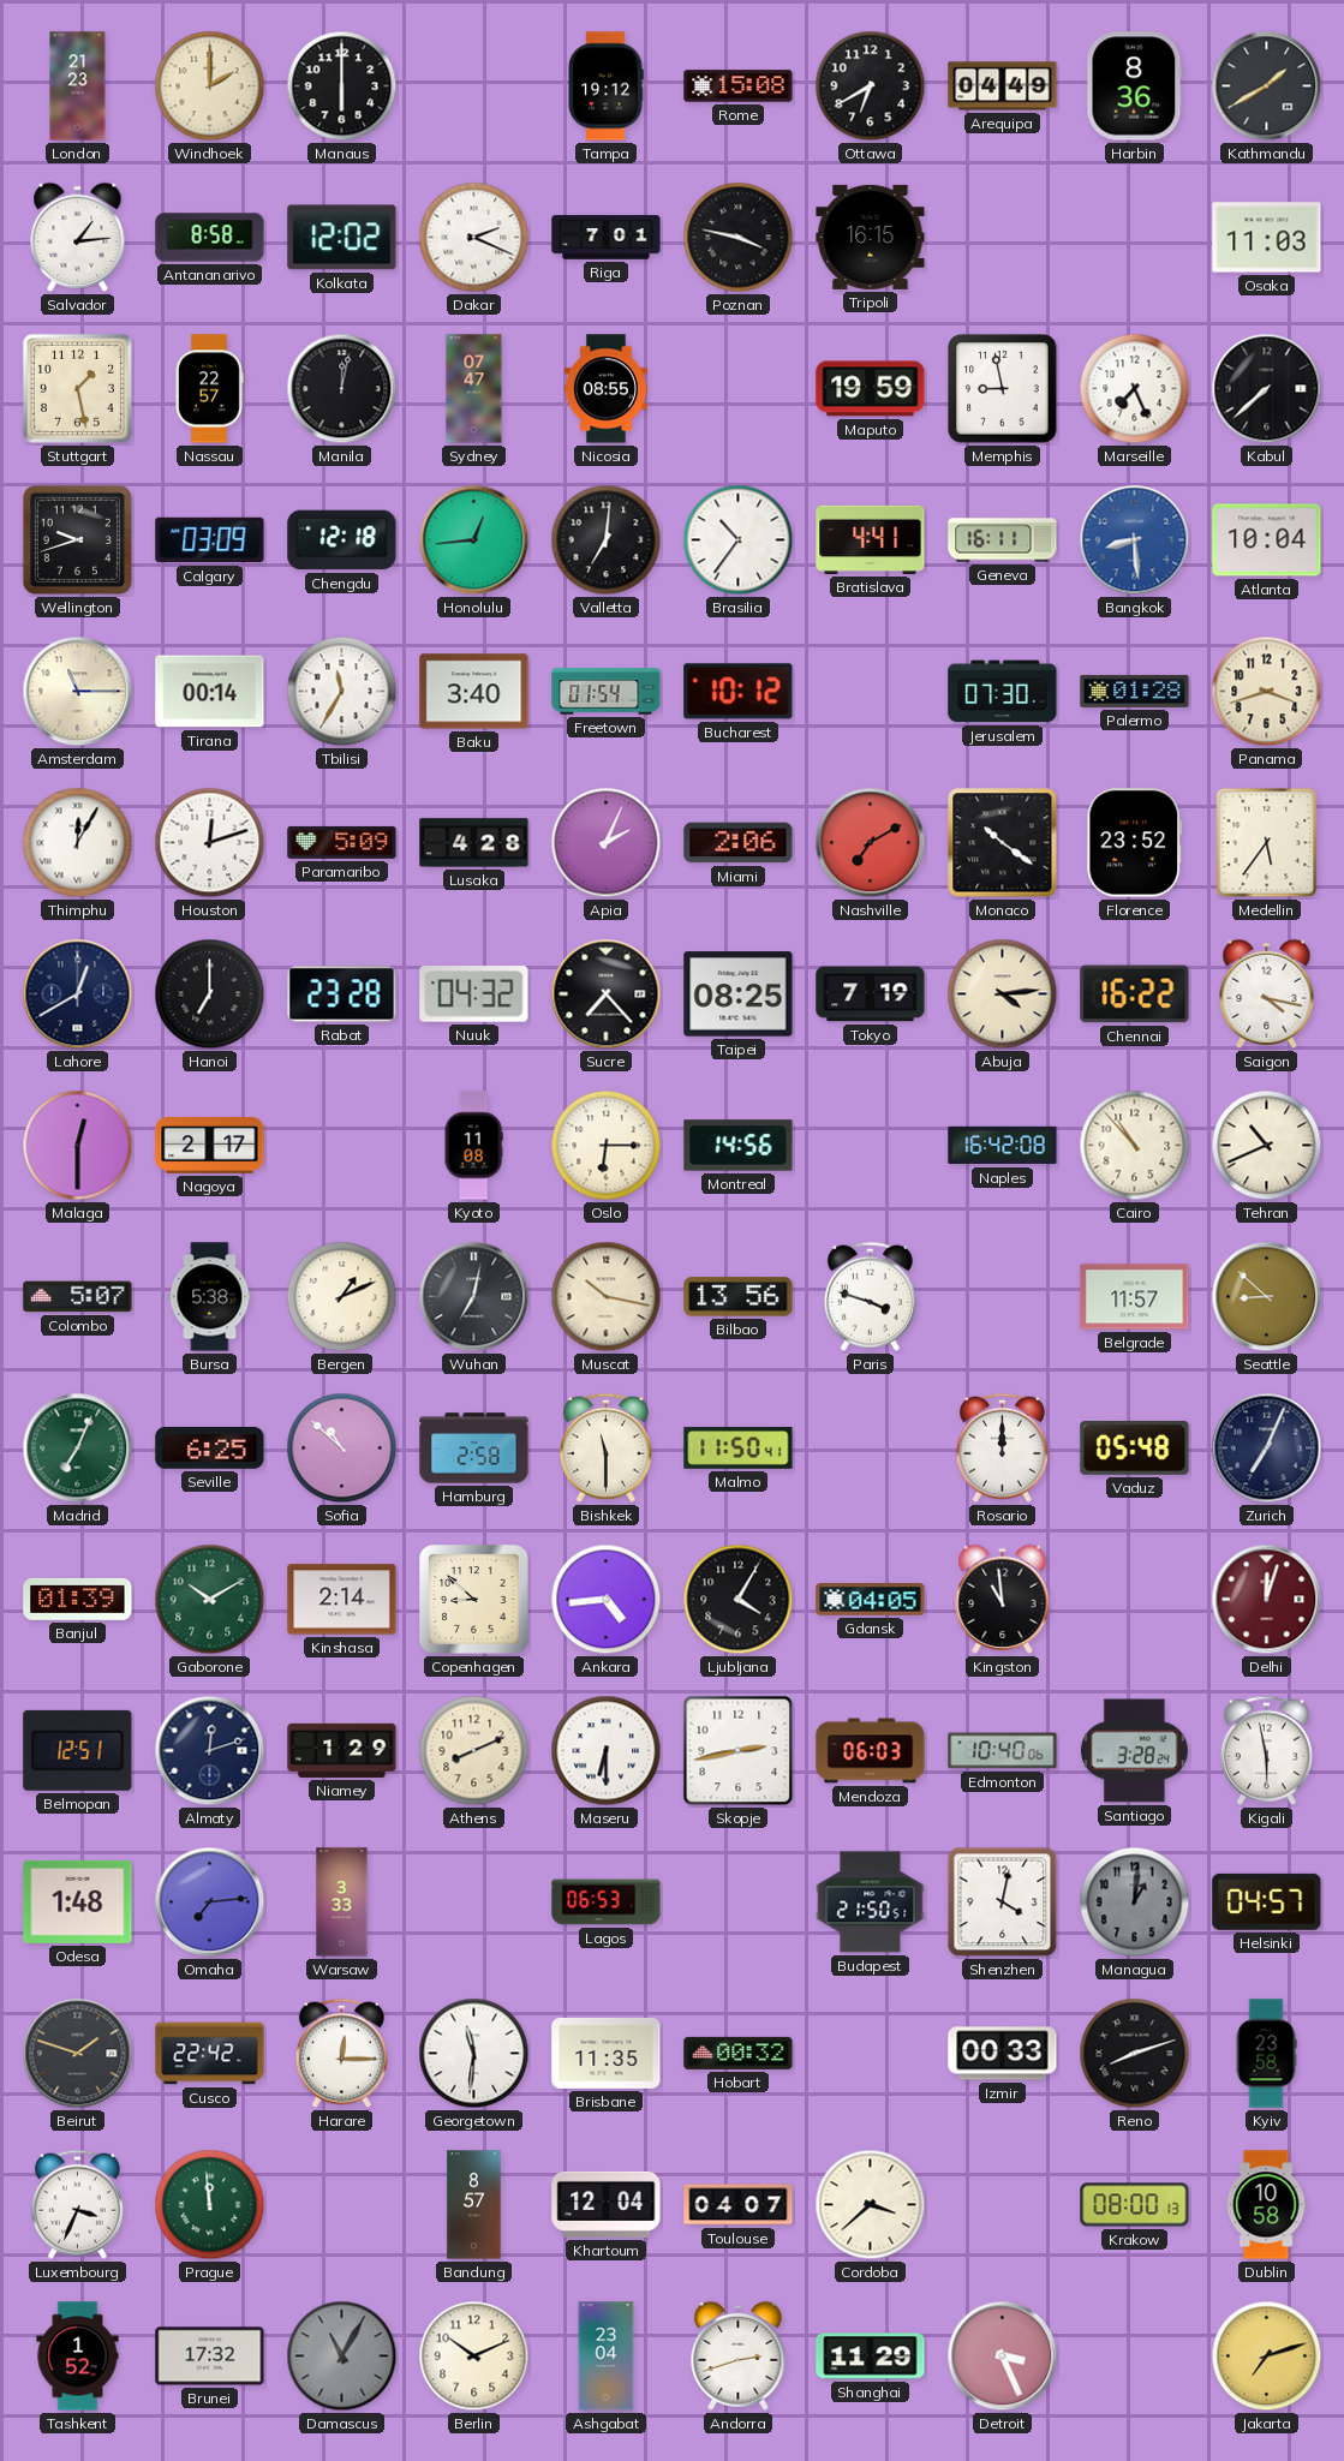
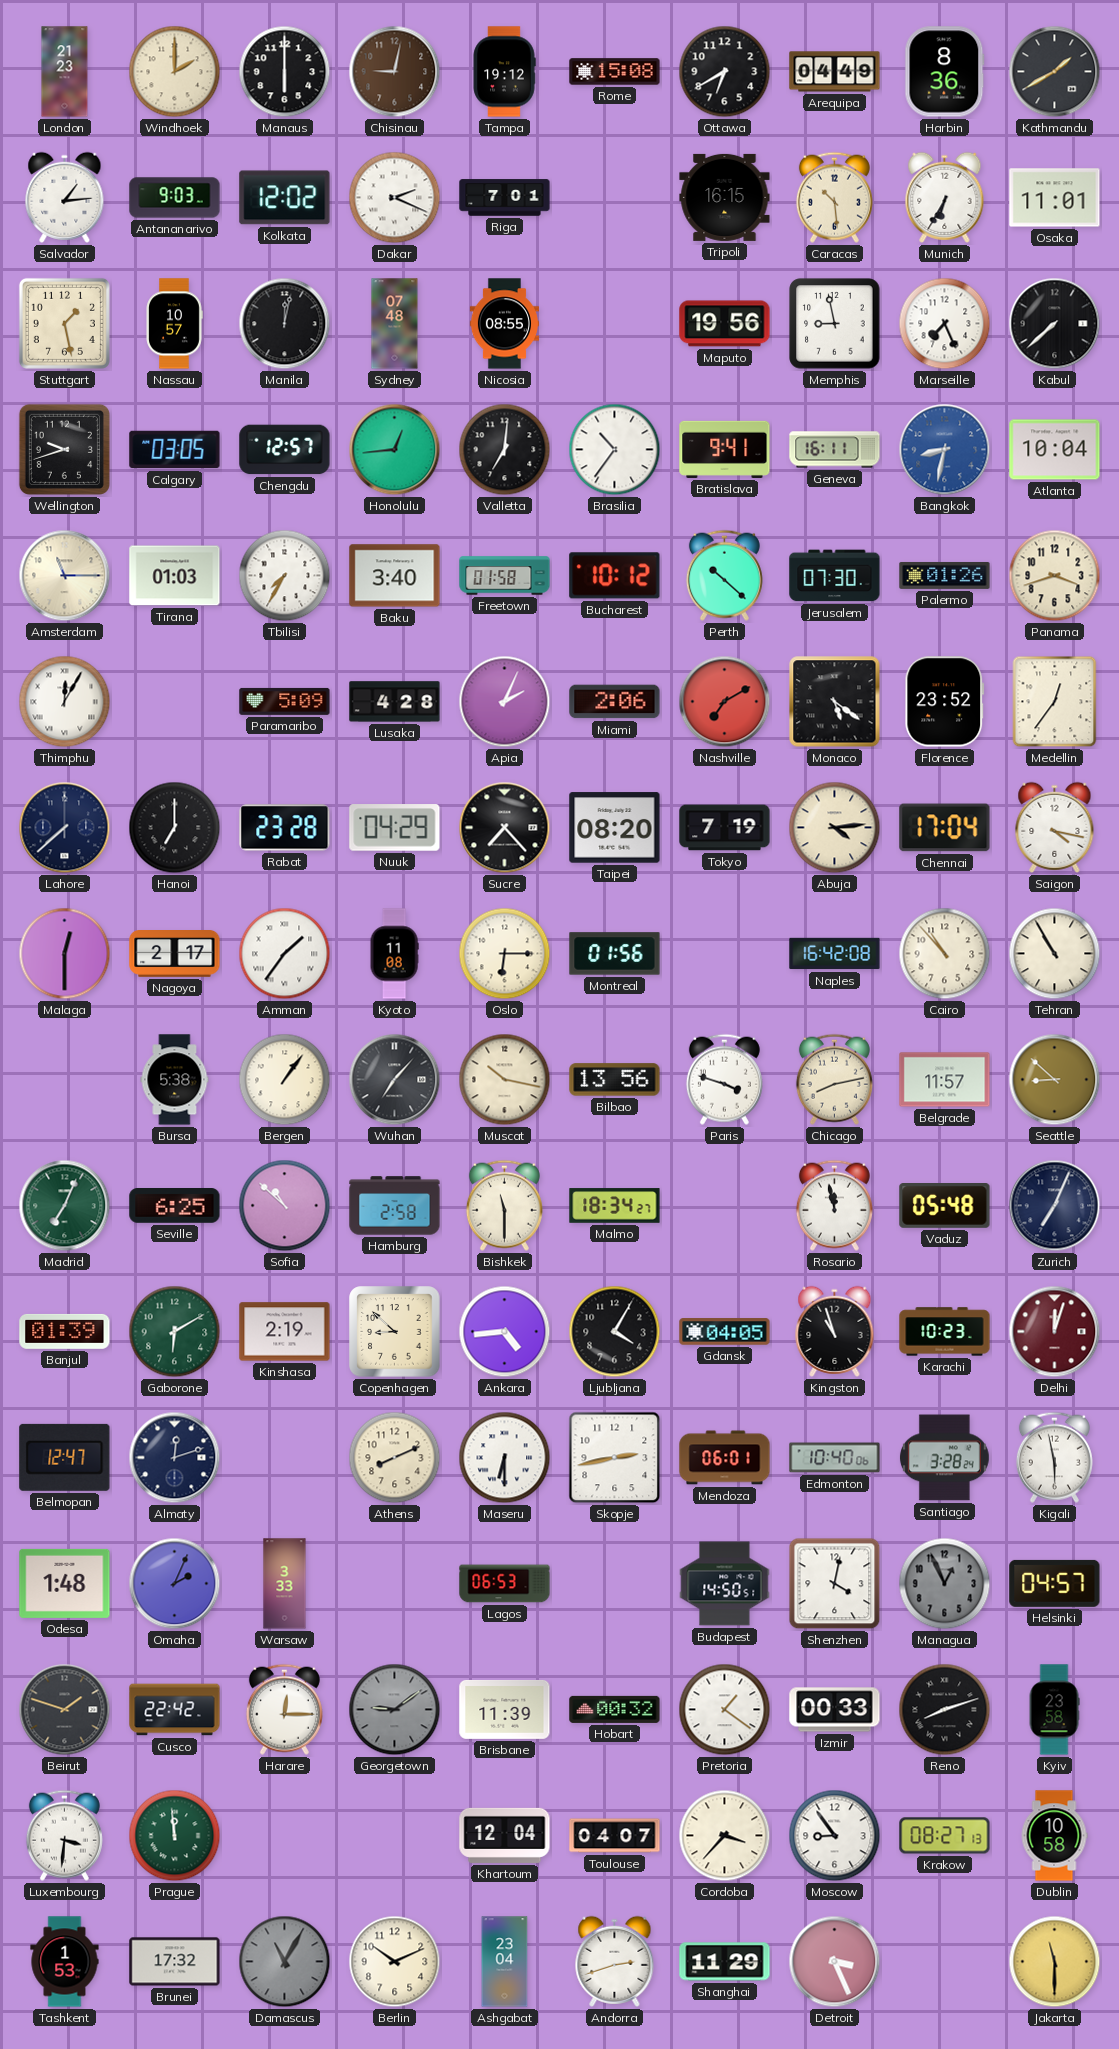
Chisinau: none -> 9:02
Antananarivo: 8:58 -> 9:03
Poznan: 3:47 -> none
Caracas: none -> 10:29
Munich: none -> 6:35
Osaka: 11:03 -> 11:01
Nassau: 22:57 -> 10:57
Sydney: 07:47 -> 07:48
Maputo: 19:59 -> 19:56
Calgary: 03:09 -> 03:05
Chengdu: 12:18 -> 12:57
Bratislava: 4:41 -> 9:41
Bangkok: 8:29 -> 8:32
Tirana: 00:14 -> 01:03
Tbilisi: 11:35 -> 7:35
Freetown: 01:54 -> 01:58
Perth: none -> 10:22
Palermo: 01:28 -> 01:26
Houston: 12:12 -> none
Monaco: 10:21 -> 5:21
Medellin: 5:36 -> 12:36
Lahore: 12:40 -> 7:38
Nuuk: 04:32 -> 04:29
Taipei: 08:25 -> 08:20
Chennai: 16:22 -> 17:04
Amman: none -> 1:36
Montreal: 14:56 -> 01:56
Tehran: 10:41 -> 10:55
Colombo: 5:07 -> none
Bergen: 1:11 -> 1:06
Wuhan: 7:02 -> 7:07
Chicago: none -> 8:13
Malmo: 11:50 -> 18:34
Rosario: 12:00 -> 11:58
Gaborone: 10:10 -> 6:10
Kinshasa: 2:14 -> 2:19
Kingston: 10:59 -> 10:57
Karachi: none -> 10:23
Belmopan: 12:51 -> 12:47
Niamey: 1:29 -> none
Mendoza: 06:03 -> 06:01
Omaha: 7:14 -> 2:04
Budapest: 21:50 -> 14:50
Managua: 1:01 -> 12:56
Georgetown: 11:31 -> 9:09
Georgetown dial: white -> grey
Brisbane: 11:35 -> 11:39
Pretoria: none -> 1:21
Luxembourg: 3:34 -> 3:31
Bandung: 8:57 -> none
Cordoba: 3:38 -> 3:37
Moscow: none -> 8:54
Krakow: 08:00 -> 08:27
Tashkent: 1:52 -> 1:53
Jakarta: 7:12 -> 11:30
